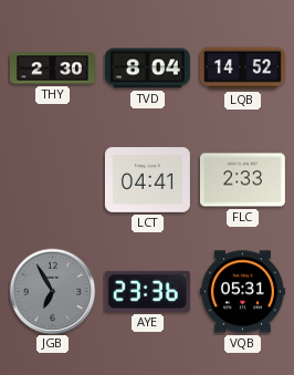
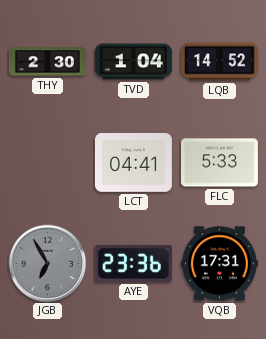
TVD: 8:04 -> 1:04
FLC: 2:33 -> 5:33
VQB: 05:31 -> 17:31
